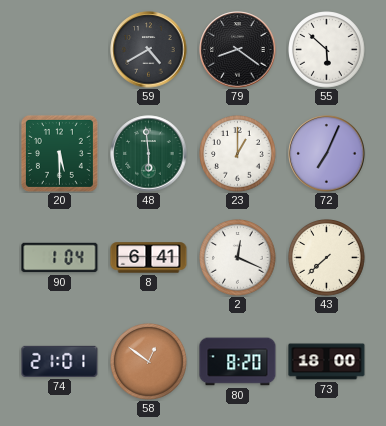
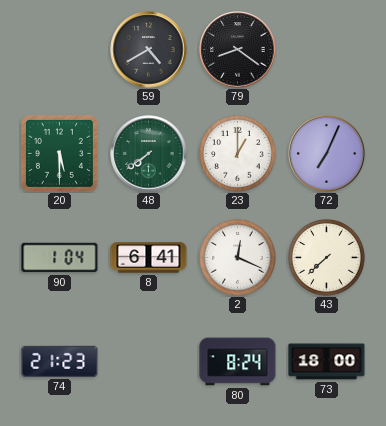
55: 5:52 -> none
48: 5:59 -> 7:39
74: 21:01 -> 21:23
58: 12:51 -> none
80: 8:20 -> 8:24
